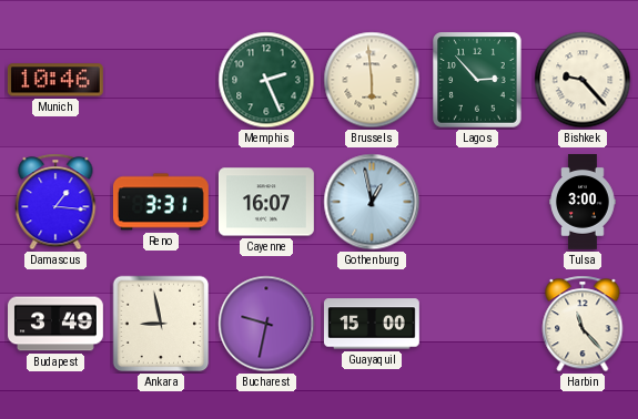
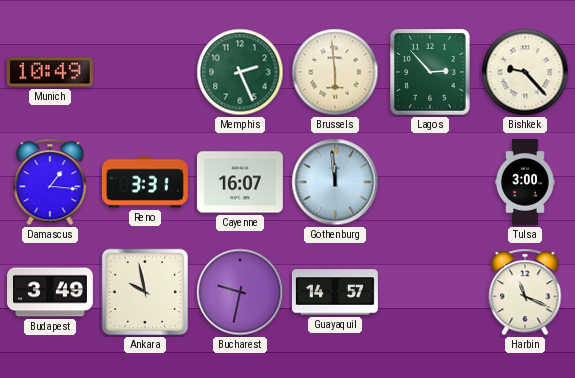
Munich: 10:46 -> 10:49
Gothenburg: 12:58 -> 11:59
Ankara: 8:58 -> 9:58
Guayaquil: 15:00 -> 14:57
Harbin: 11:23 -> 11:19
